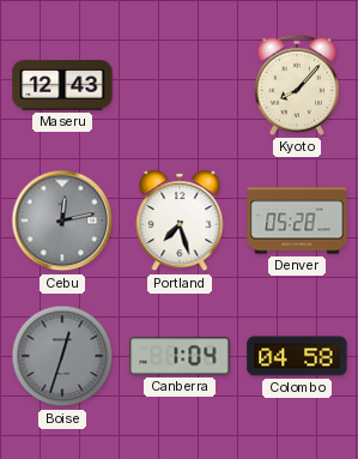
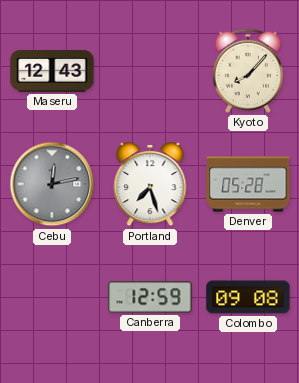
Boise: 12:33 -> none
Canberra: 1:04 -> 12:59
Colombo: 04:58 -> 09:08
